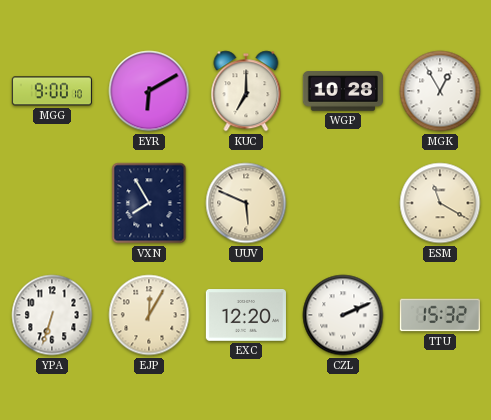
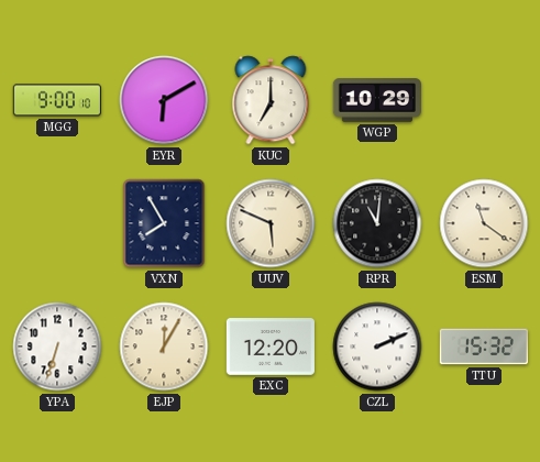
WGP: 10:28 -> 10:29
MGK: 12:55 -> none
RPR: none -> 11:01
ESM: 11:20 -> 11:21
